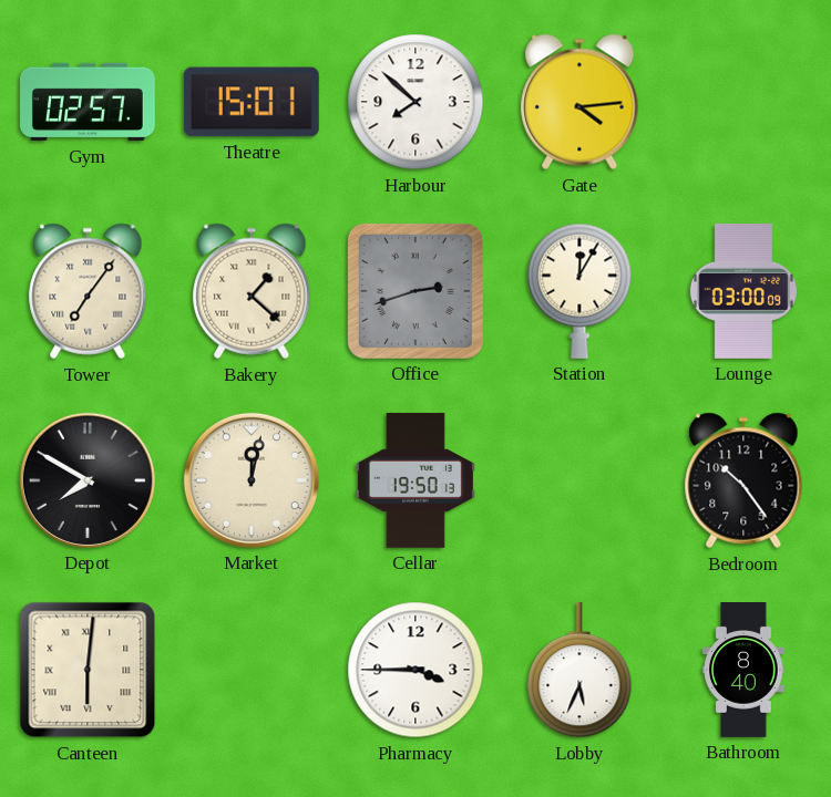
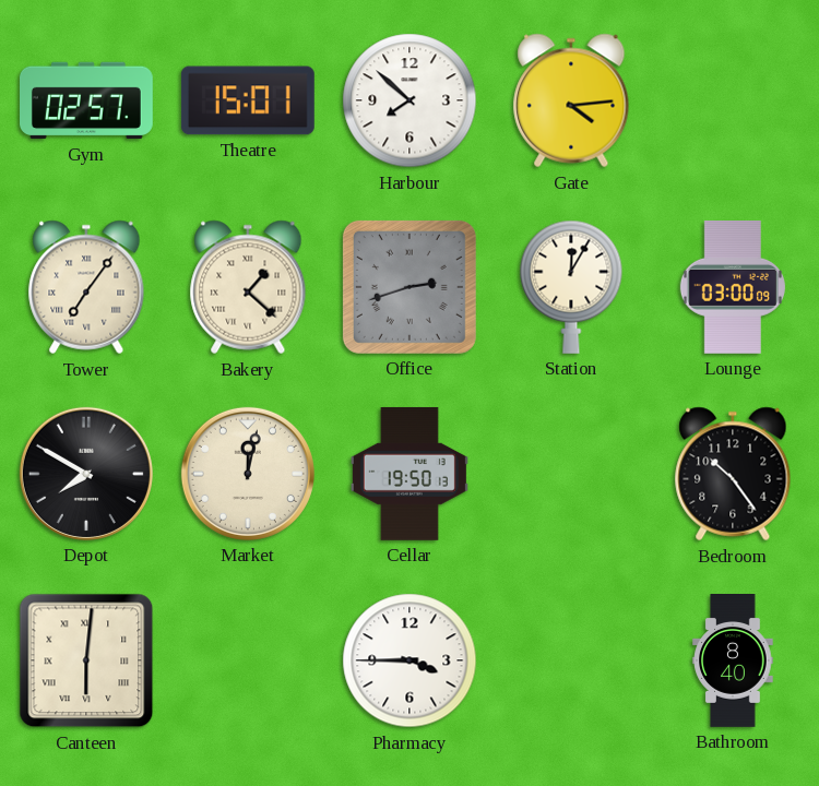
Lobby: 5:34 -> none
